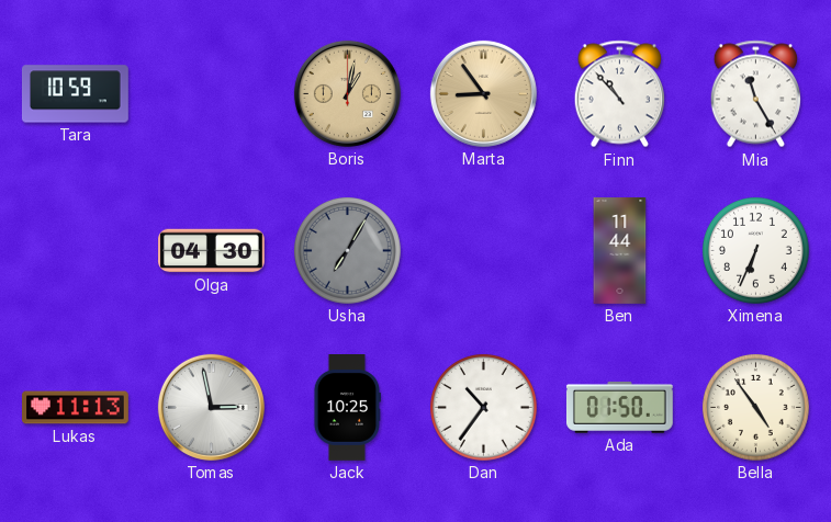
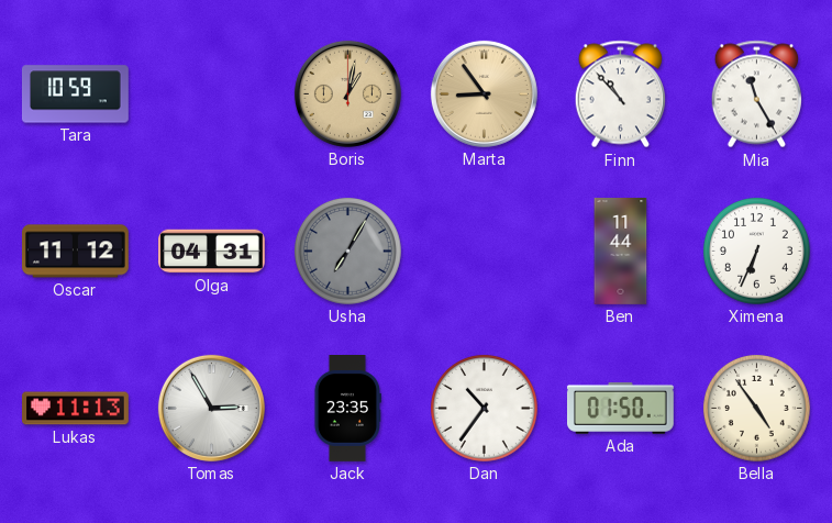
Oscar: none -> 11:12
Olga: 04:30 -> 04:31
Tomas: 2:58 -> 2:55
Jack: 10:25 -> 23:35
